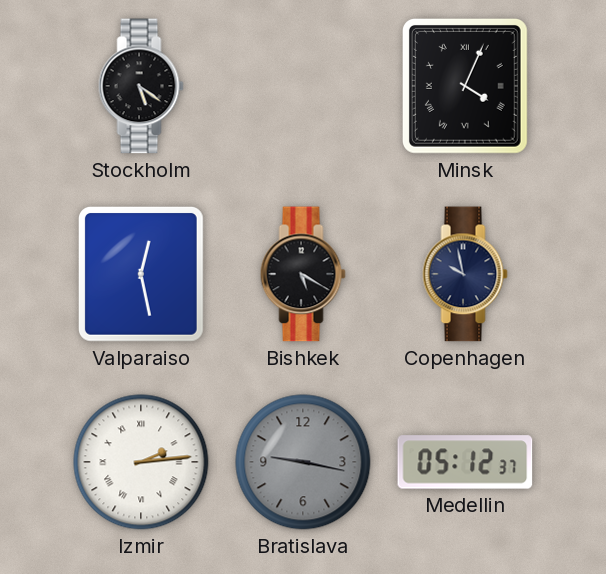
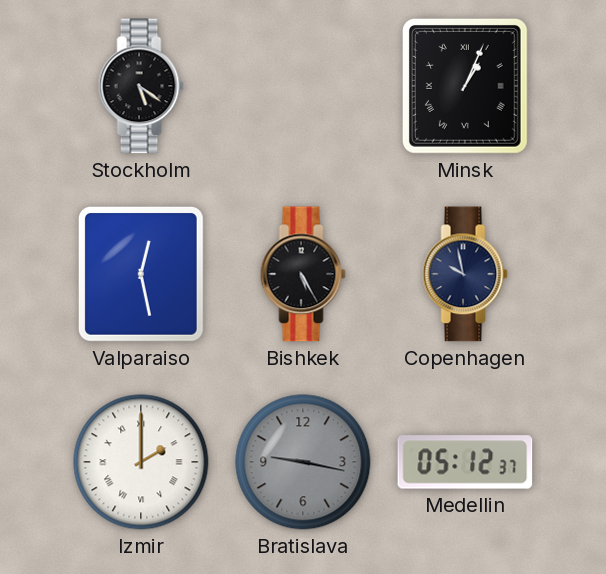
Minsk: 4:04 -> 1:04
Bishkek: 5:20 -> 5:25
Izmir: 2:14 -> 2:00
